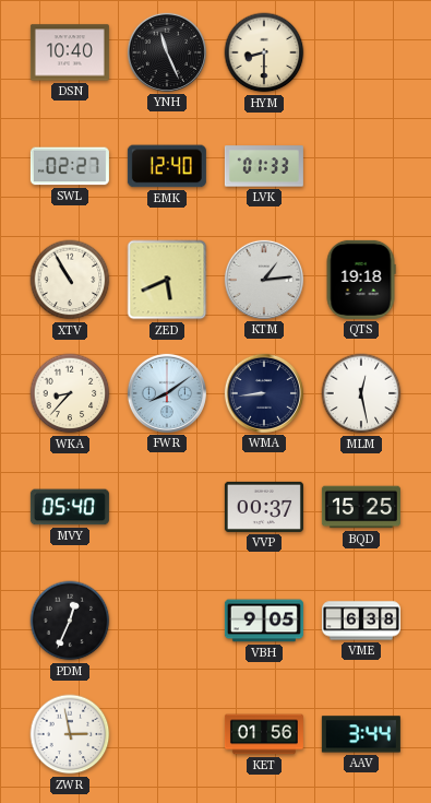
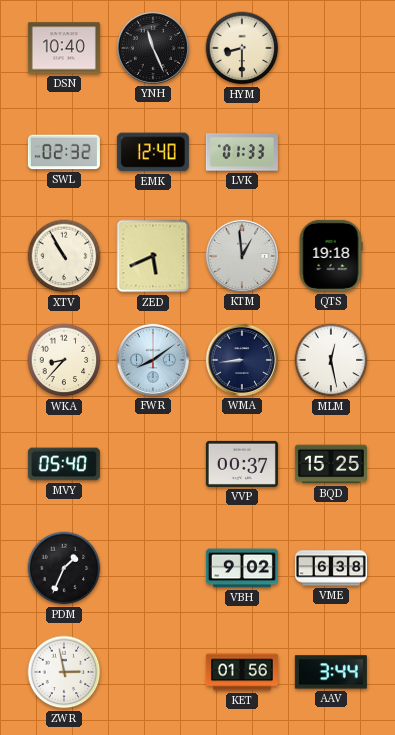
SWL: 02:27 -> 02:32
KTM: 1:14 -> 12:59
PDM: 12:34 -> 1:34
VBH: 9:05 -> 9:02
